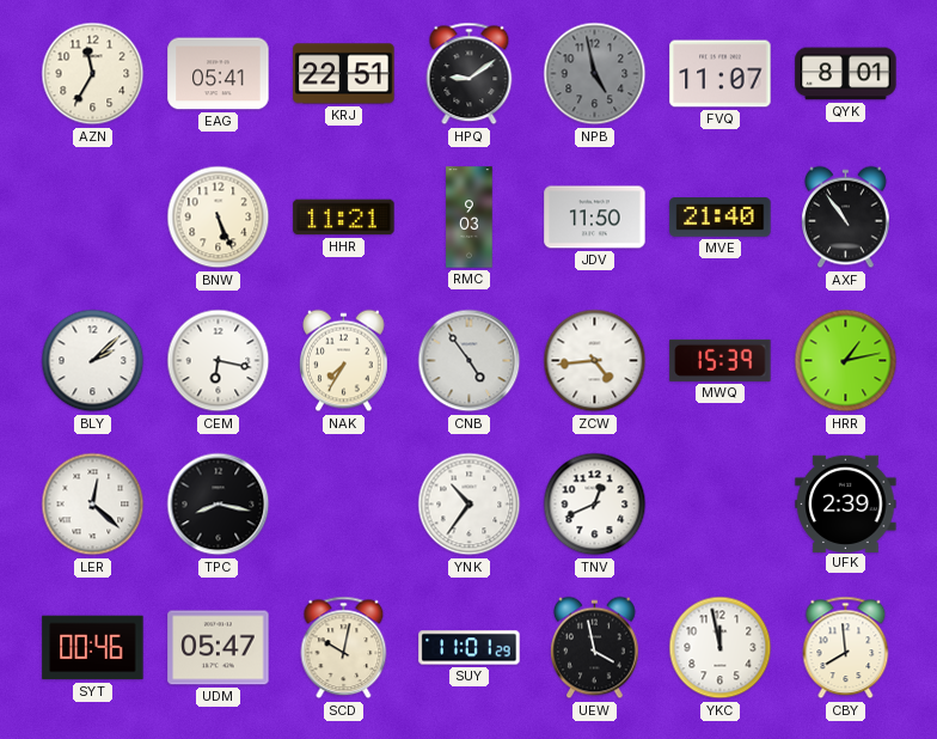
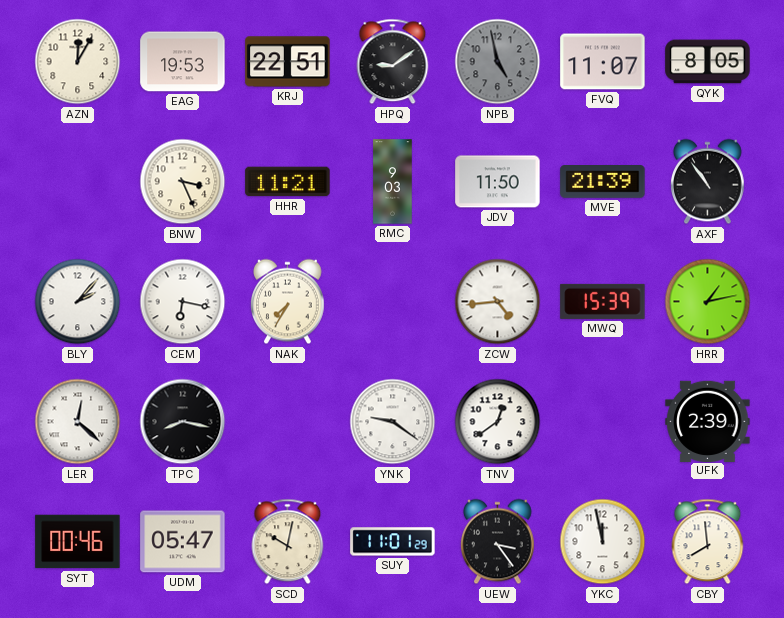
AZN: 11:35 -> 12:05
EAG: 05:41 -> 19:53
QYK: 8:01 -> 8:05
BNW: 5:26 -> 3:26
MVE: 21:40 -> 21:39
BLY: 2:08 -> 2:07
CNB: 4:54 -> none
YNK: 10:36 -> 9:21
TNV: 12:41 -> 12:39
UEW: 3:58 -> 3:24
